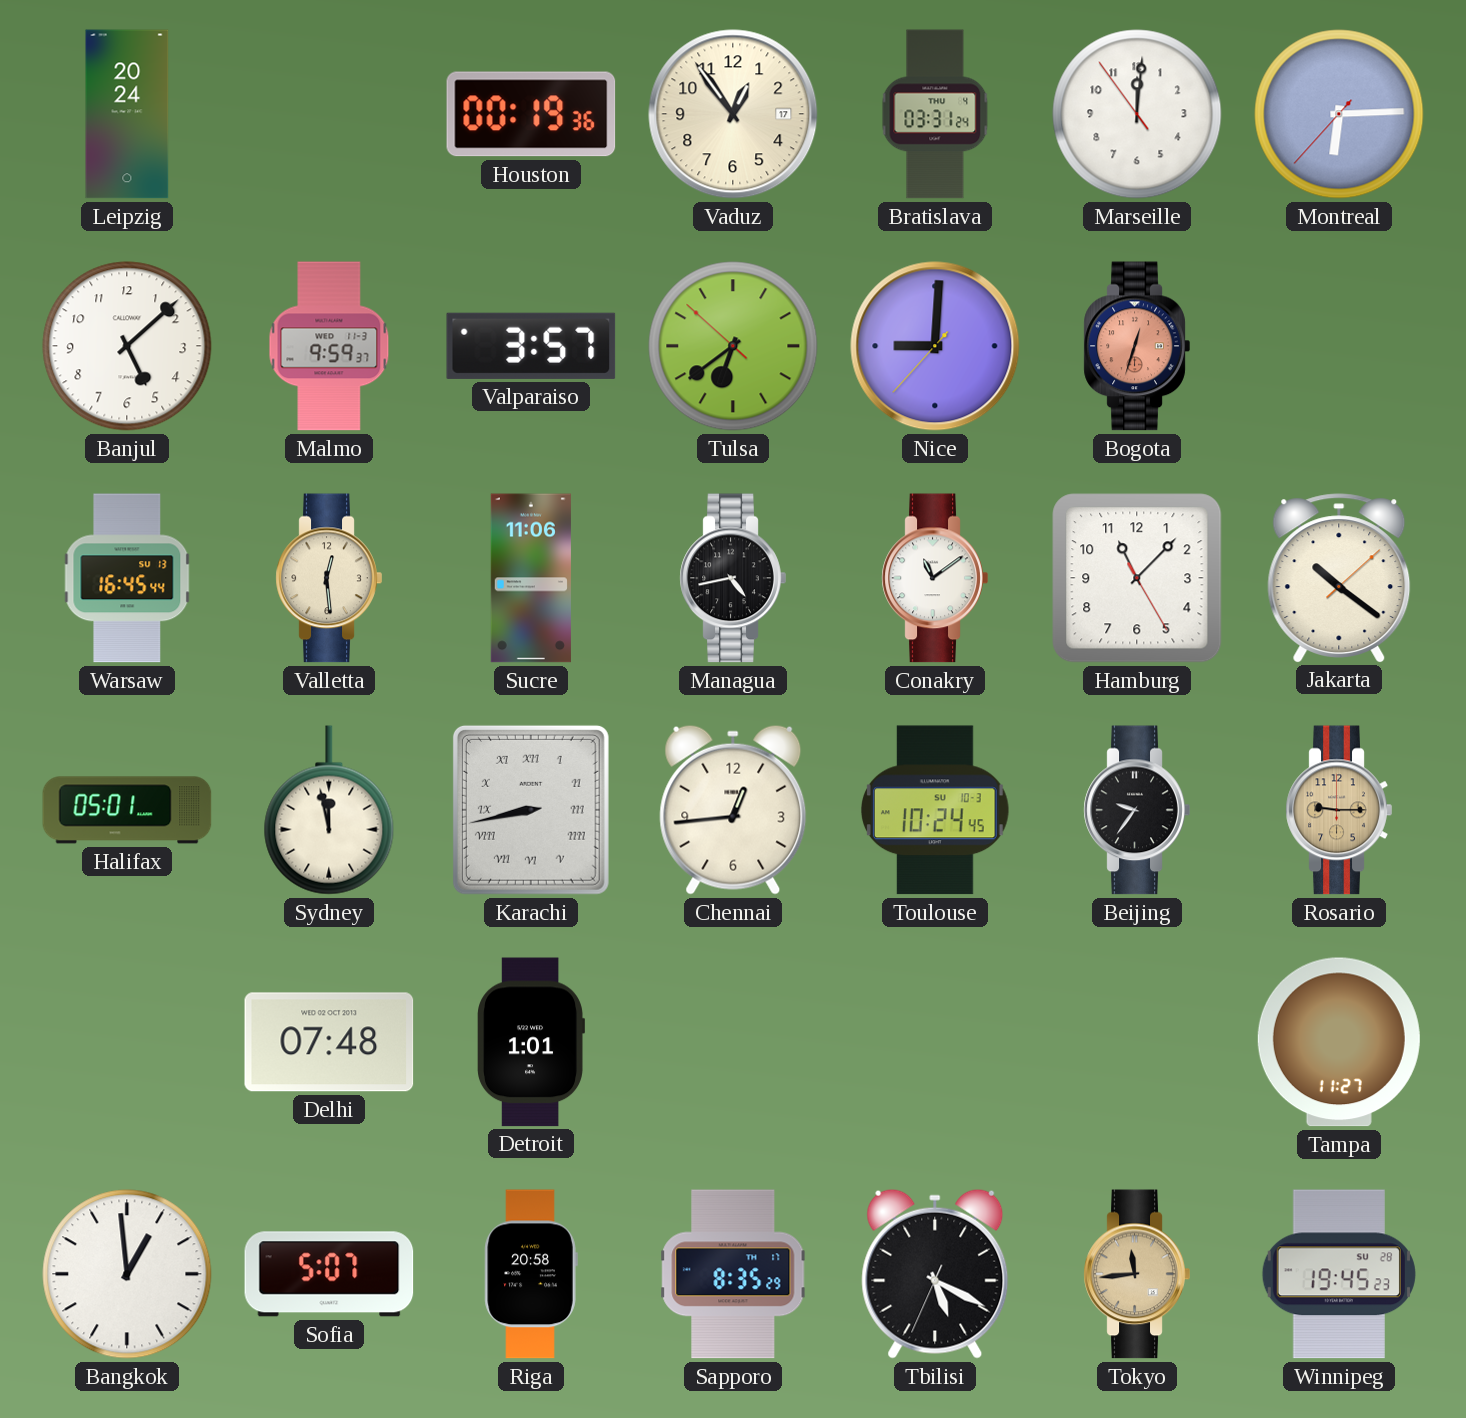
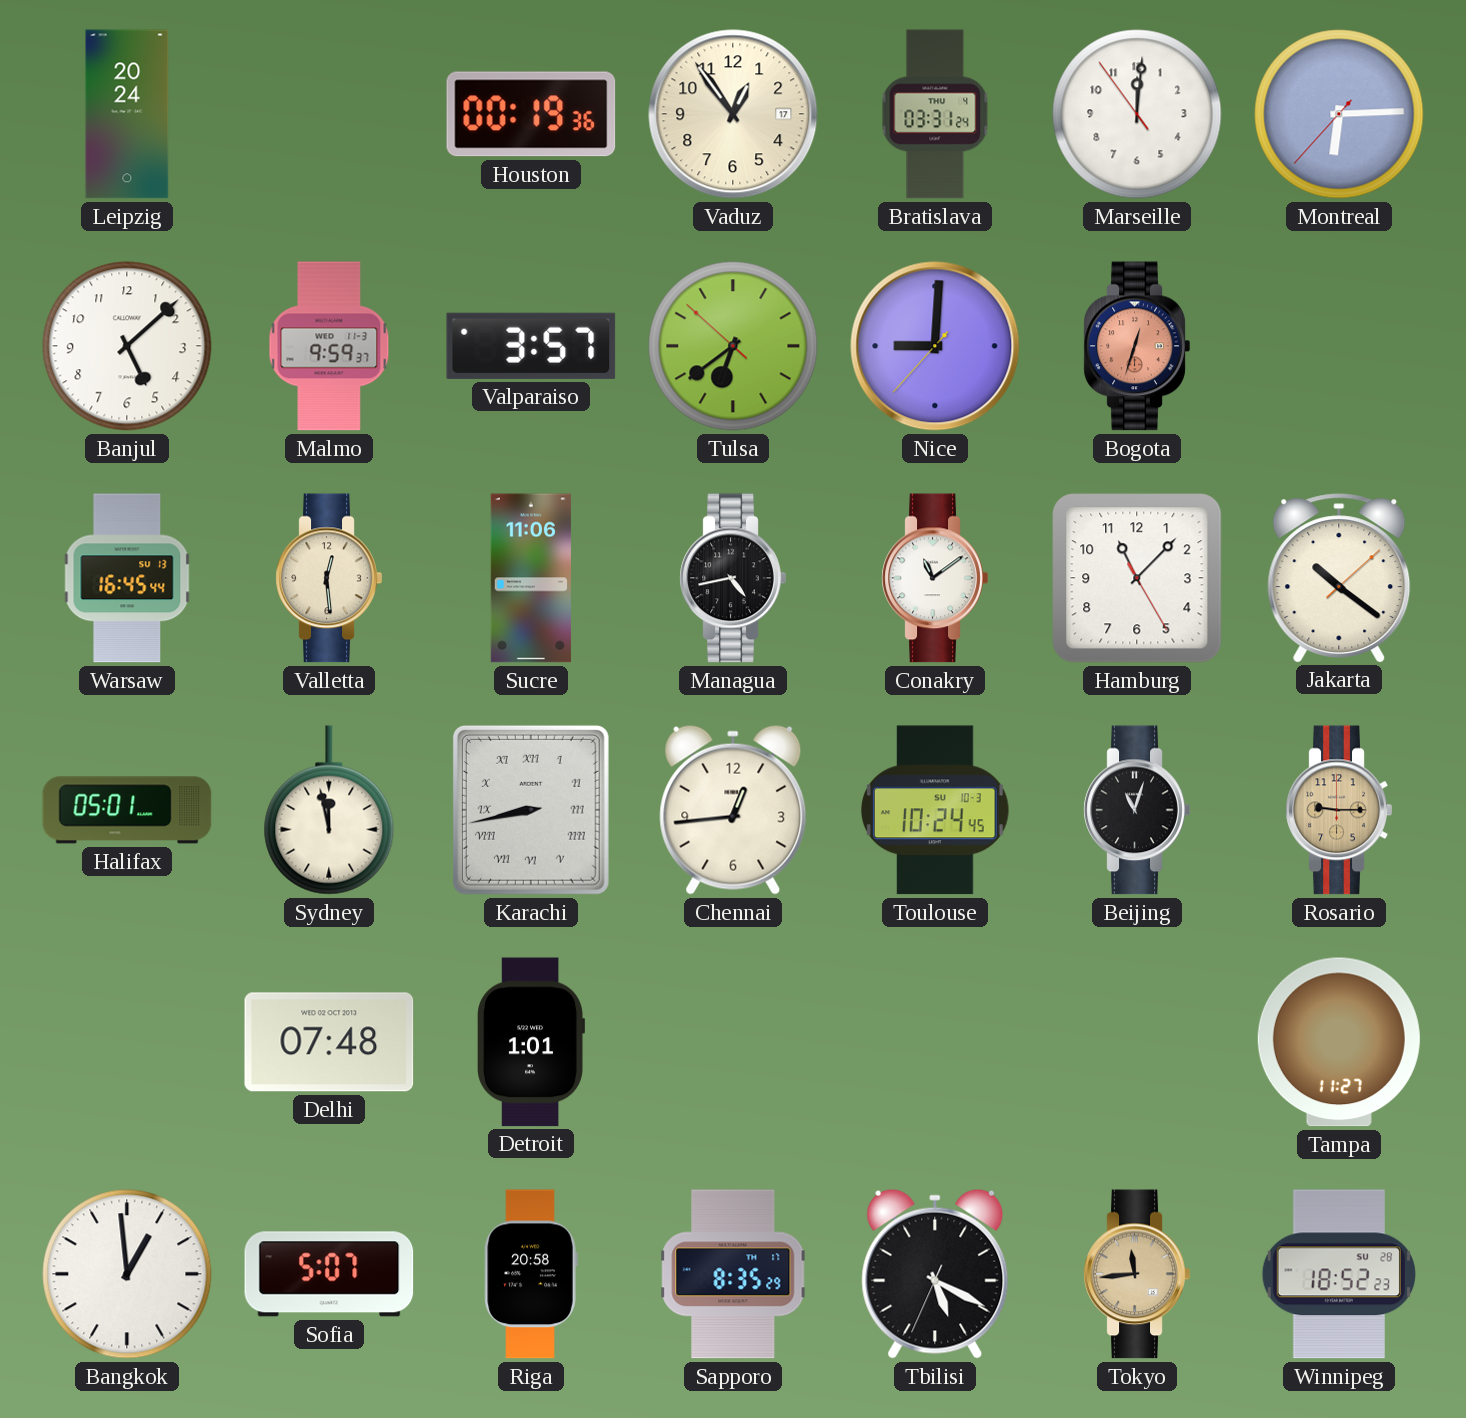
Beijing: 9:36 -> 11:03
Winnipeg: 19:45 -> 18:52
